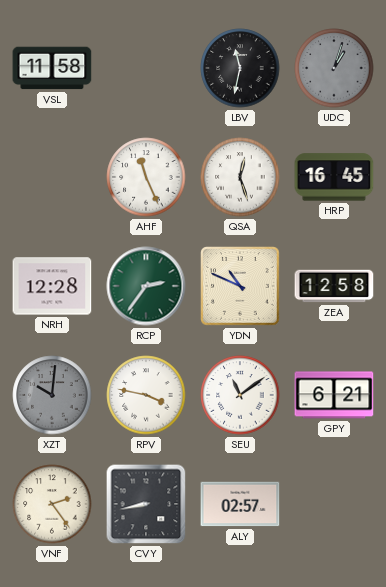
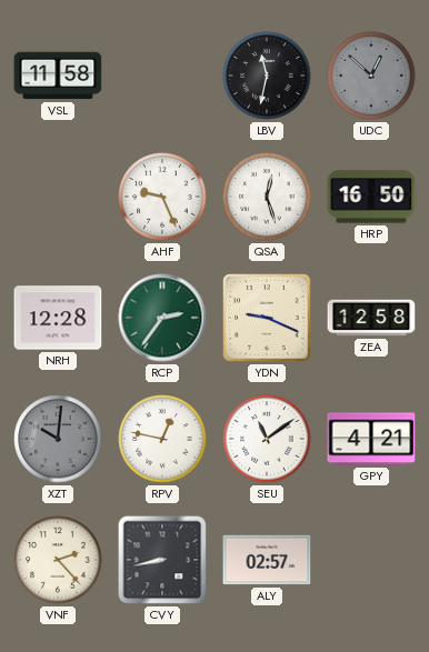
UDC: 1:03 -> 12:52
AHF: 11:26 -> 9:26
HRP: 16:45 -> 16:50
YDN: 10:49 -> 9:19
RPV: 3:47 -> 12:47
GPY: 6:21 -> 4:21
VNF: 2:24 -> 2:23
